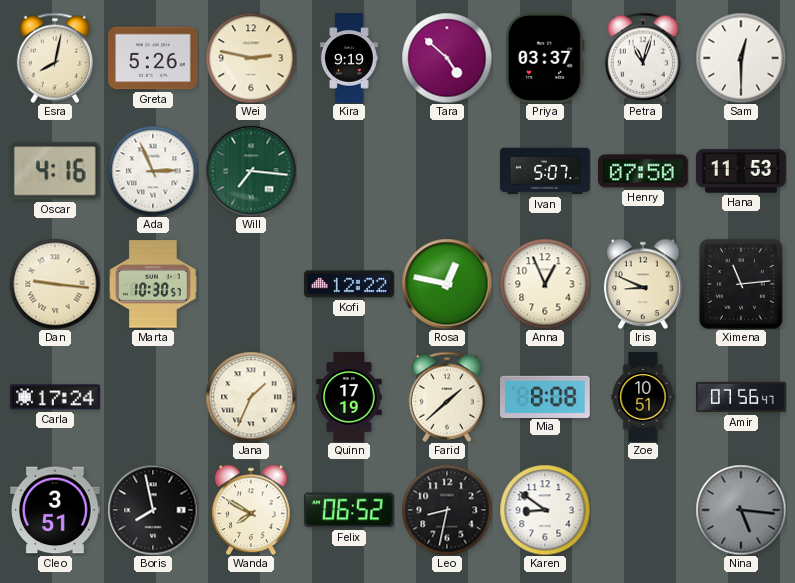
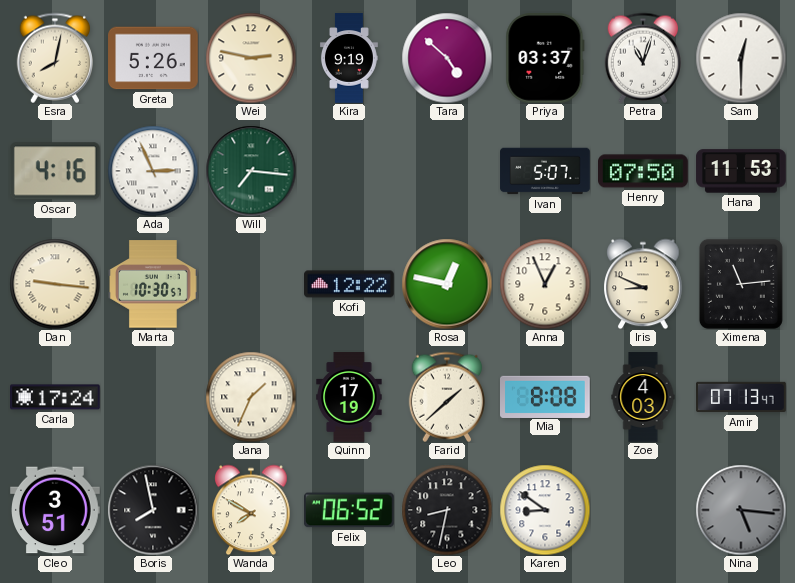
Zoe: 10:51 -> 4:03
Amir: 07:56 -> 07:13
